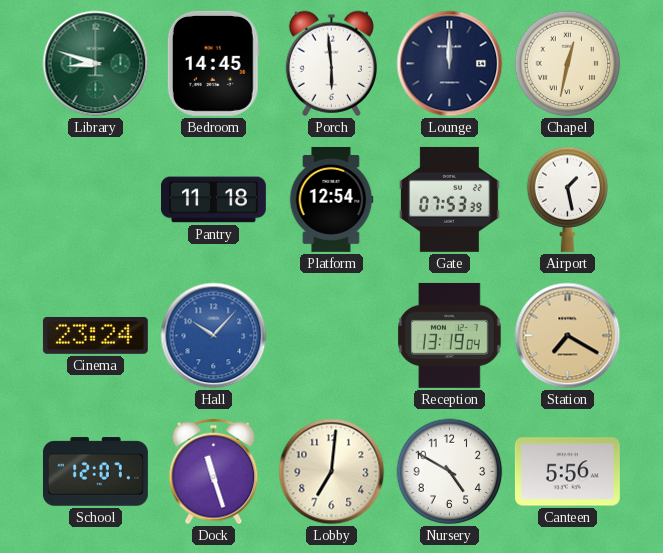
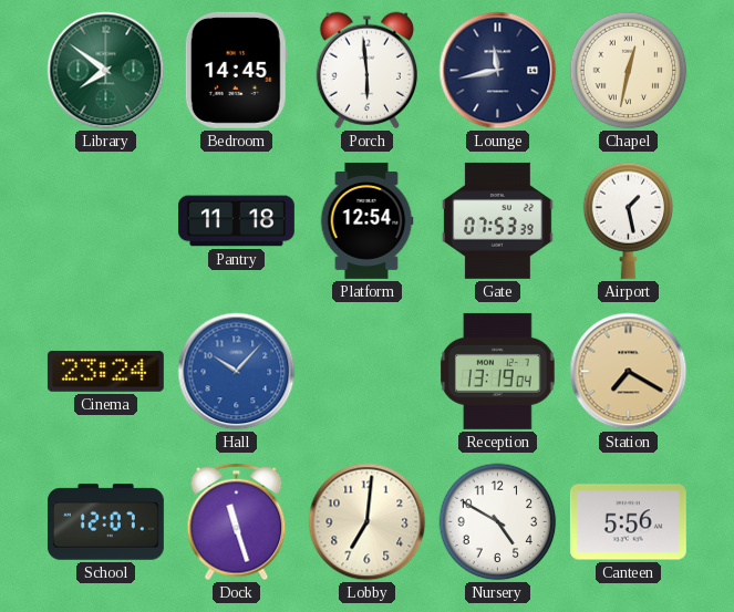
Library: 8:48 -> 7:51
Lounge: 12:00 -> 11:43
